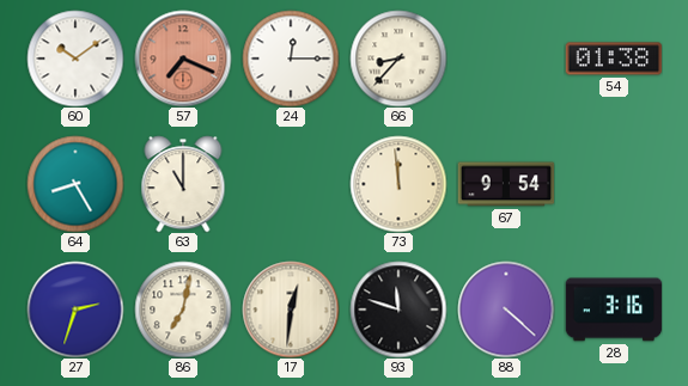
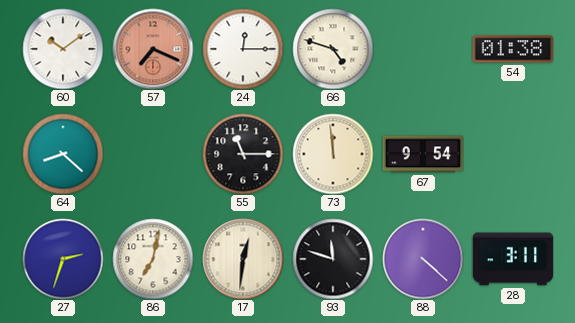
66: 8:37 -> 4:48
64: 8:25 -> 8:22
63: 11:00 -> none
55: none -> 11:15
28: 3:16 -> 3:11
